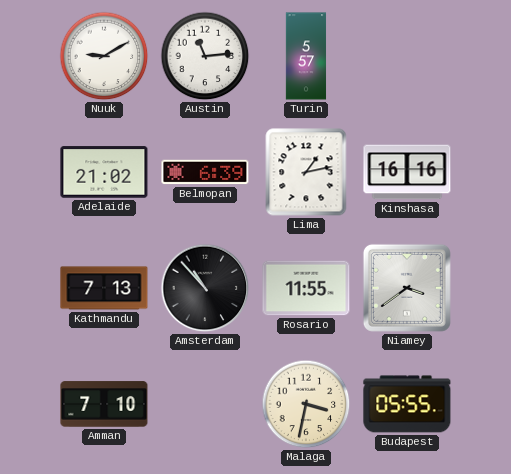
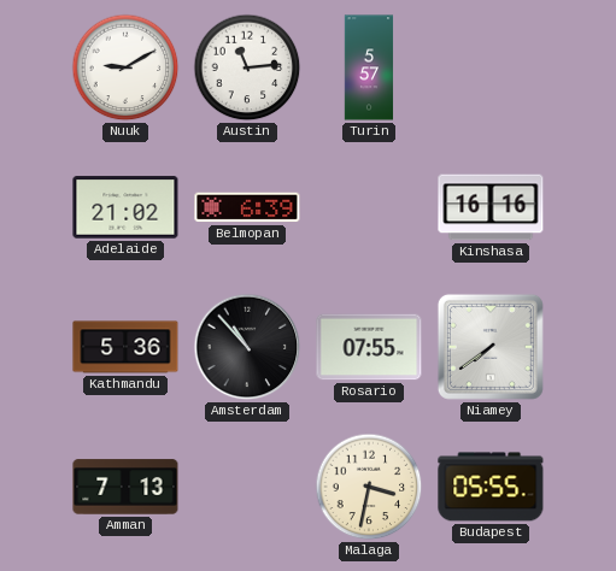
Lima: 1:13 -> none
Kathmandu: 7:13 -> 5:36
Rosario: 11:55 -> 07:55
Niamey: 3:39 -> 7:39
Amman: 7:10 -> 7:13
